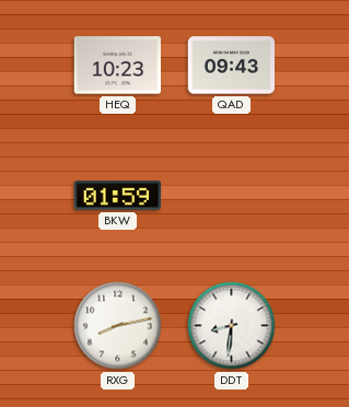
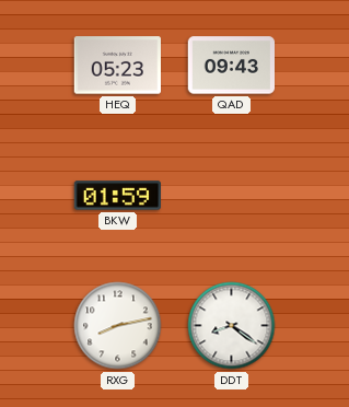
HEQ: 10:23 -> 05:23
DDT: 8:31 -> 8:21
